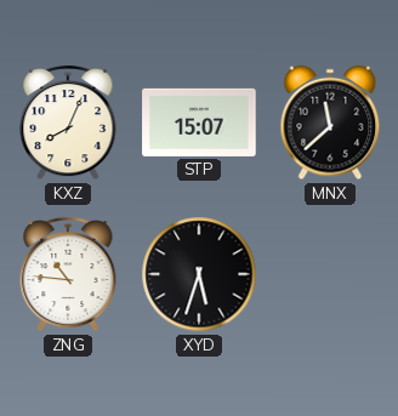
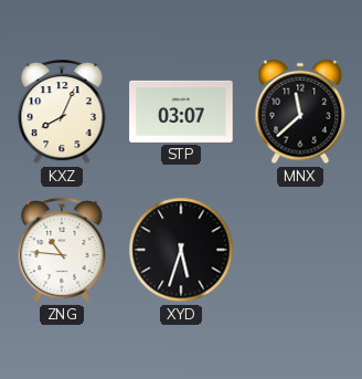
STP: 15:07 -> 03:07
